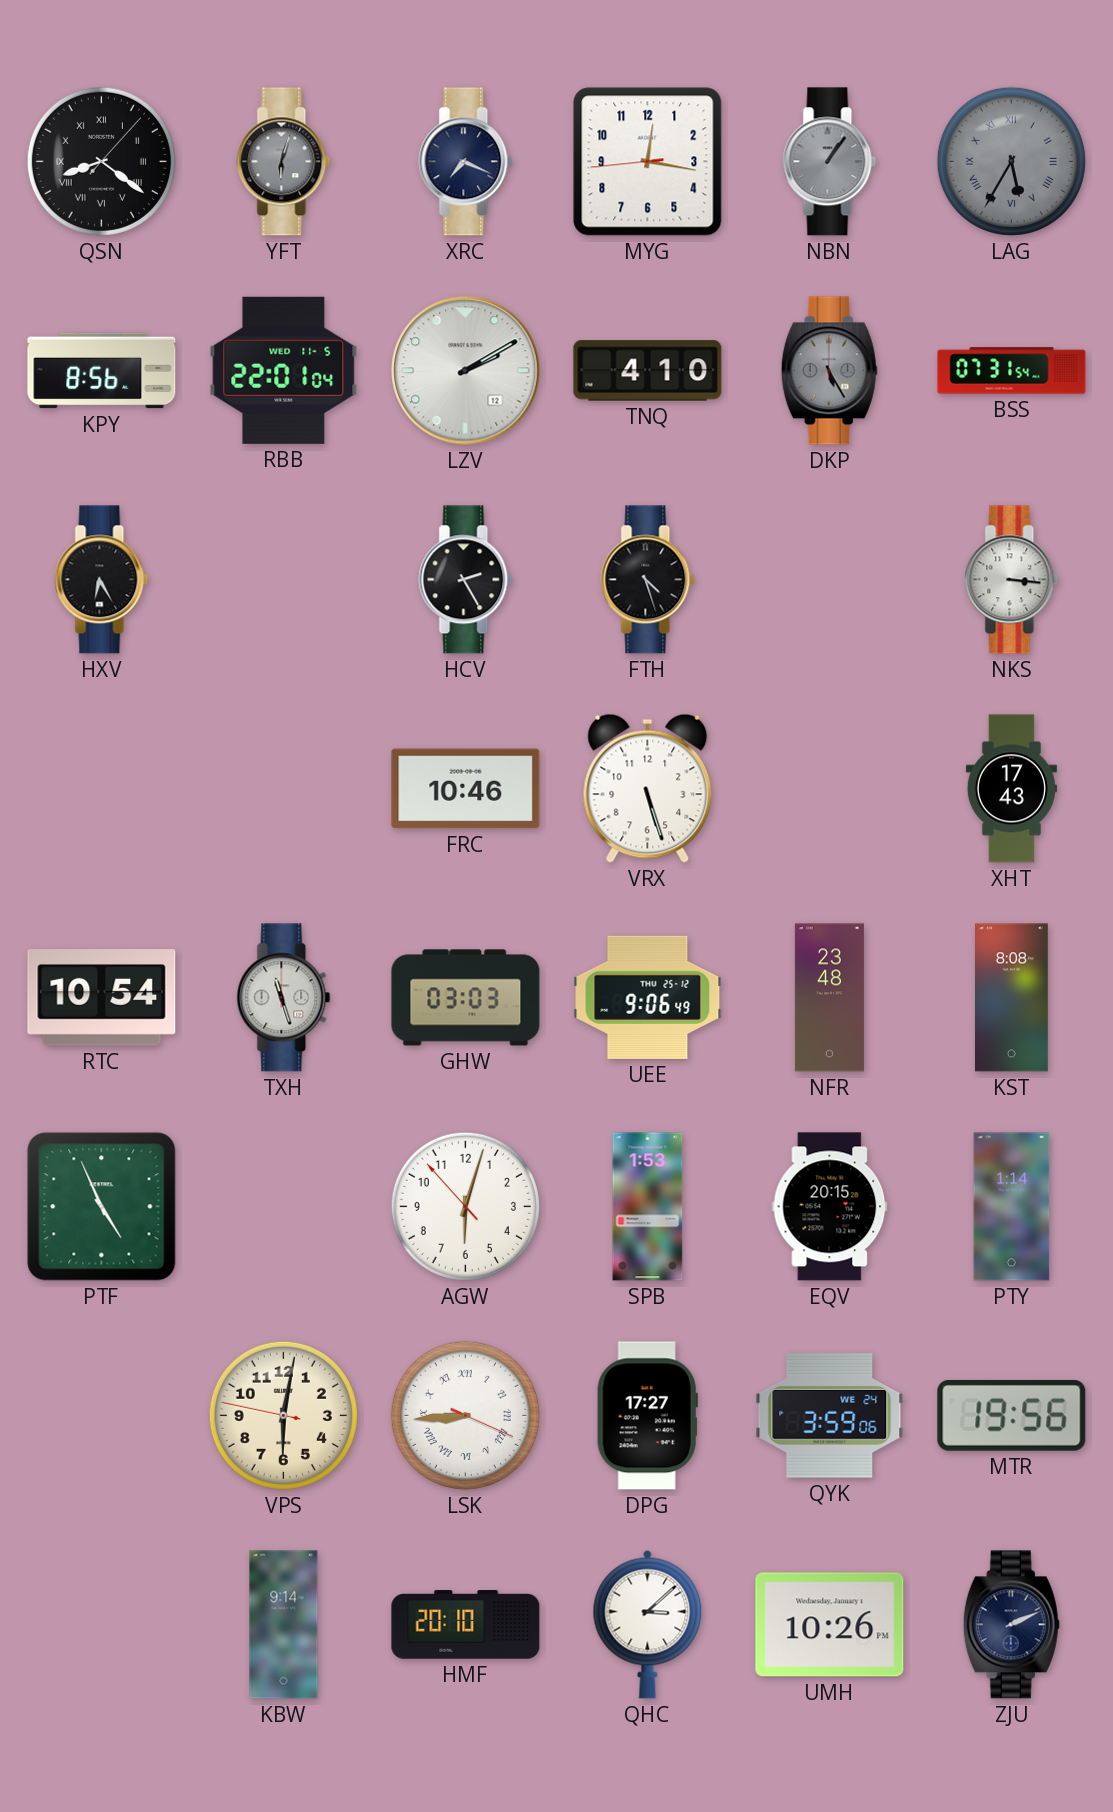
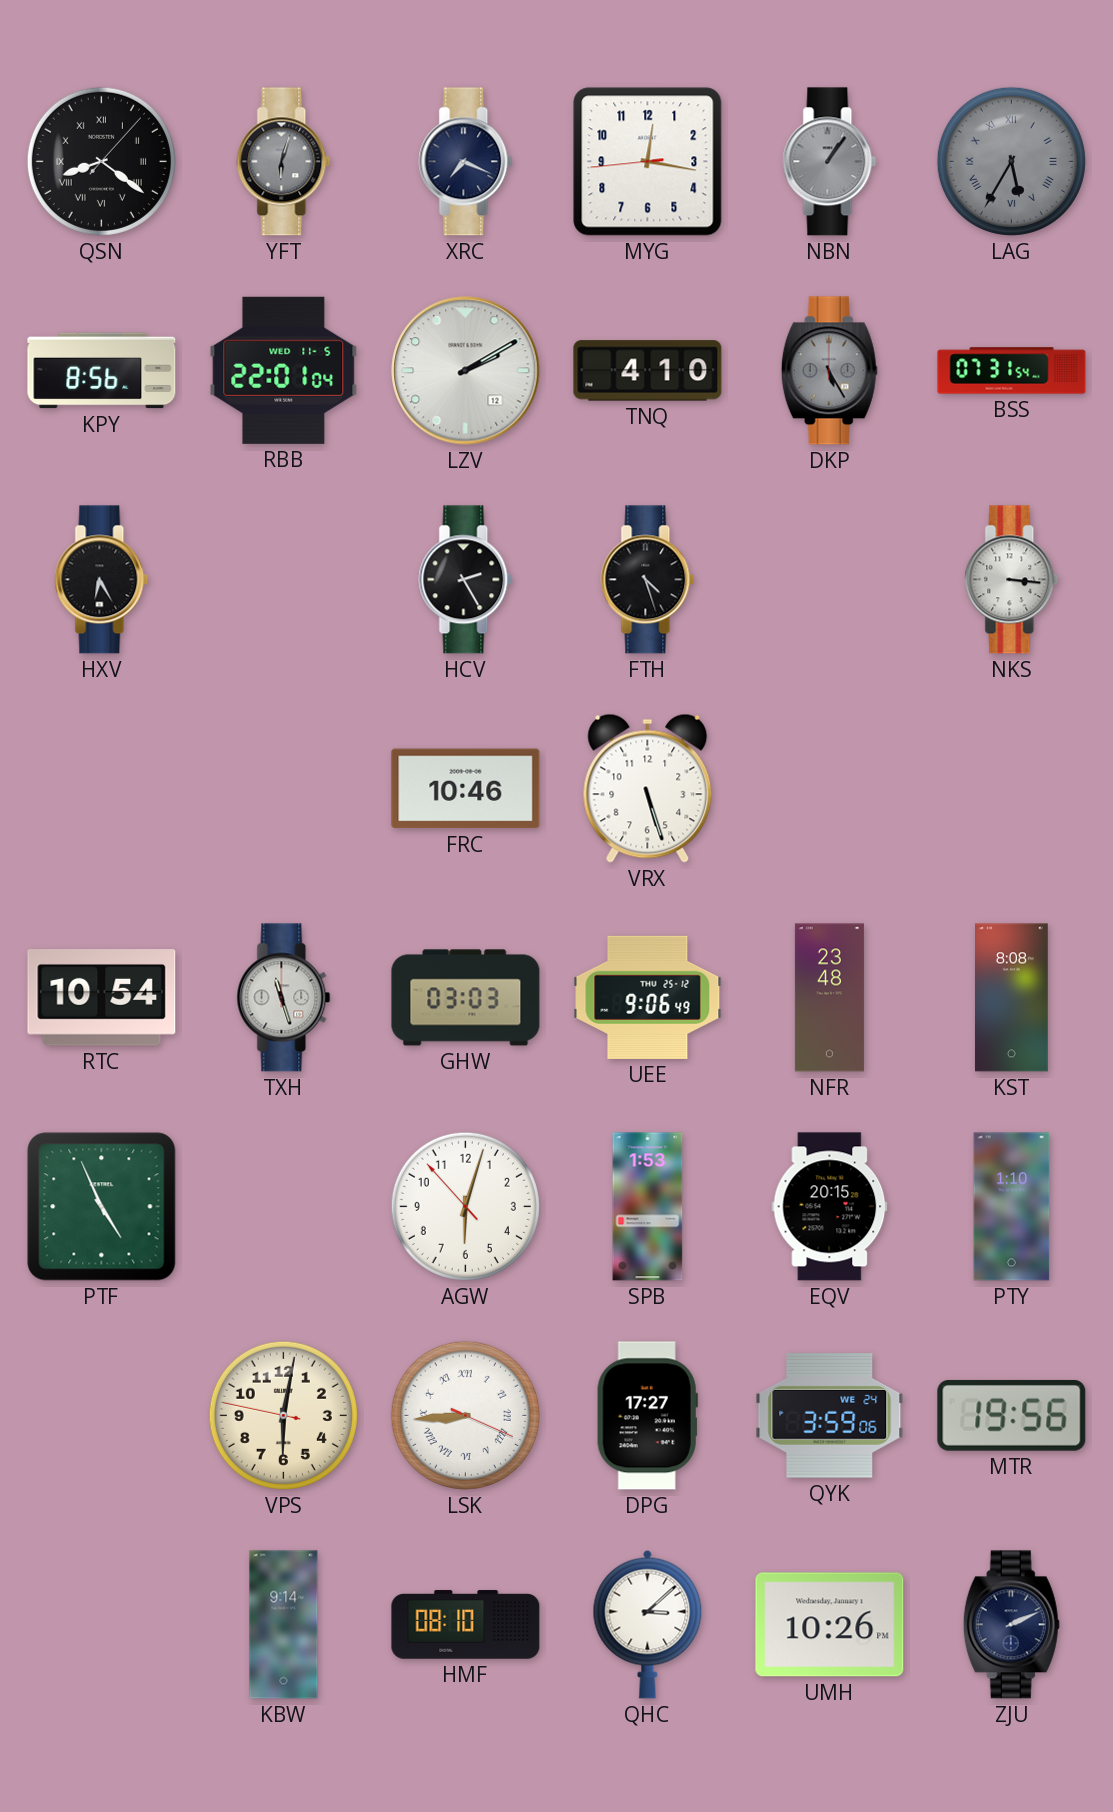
XHT: 17:43 -> none
PTY: 1:14 -> 1:10
HMF: 20:10 -> 08:10
